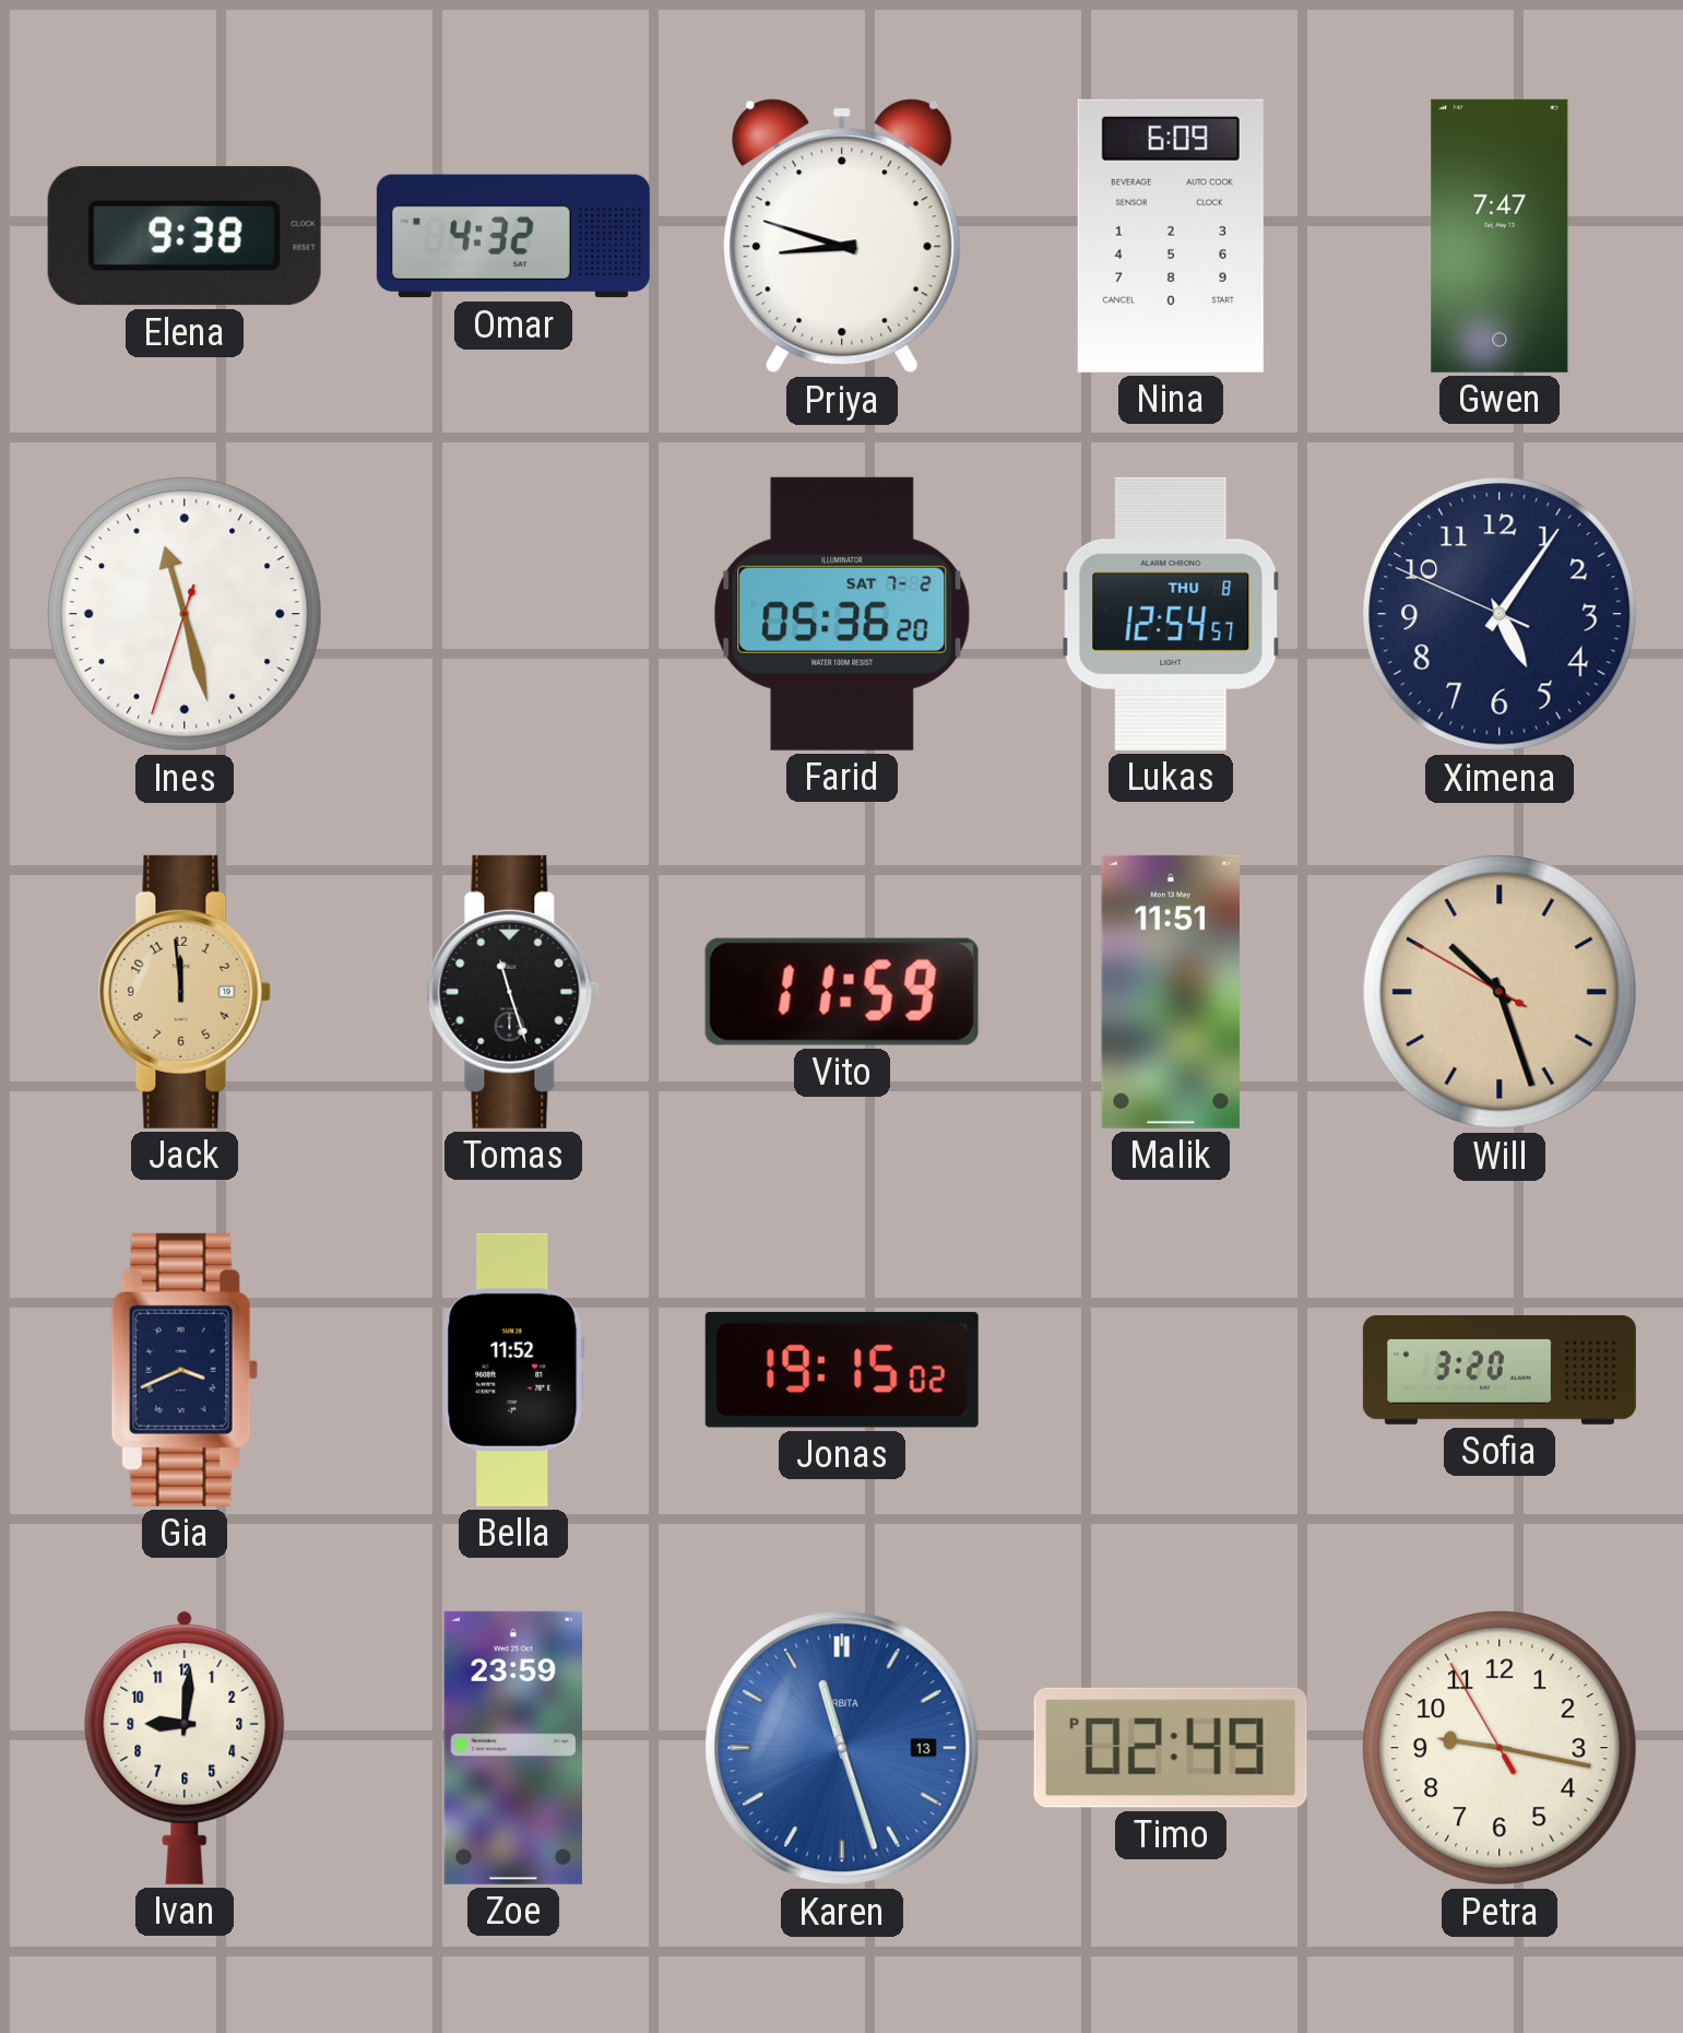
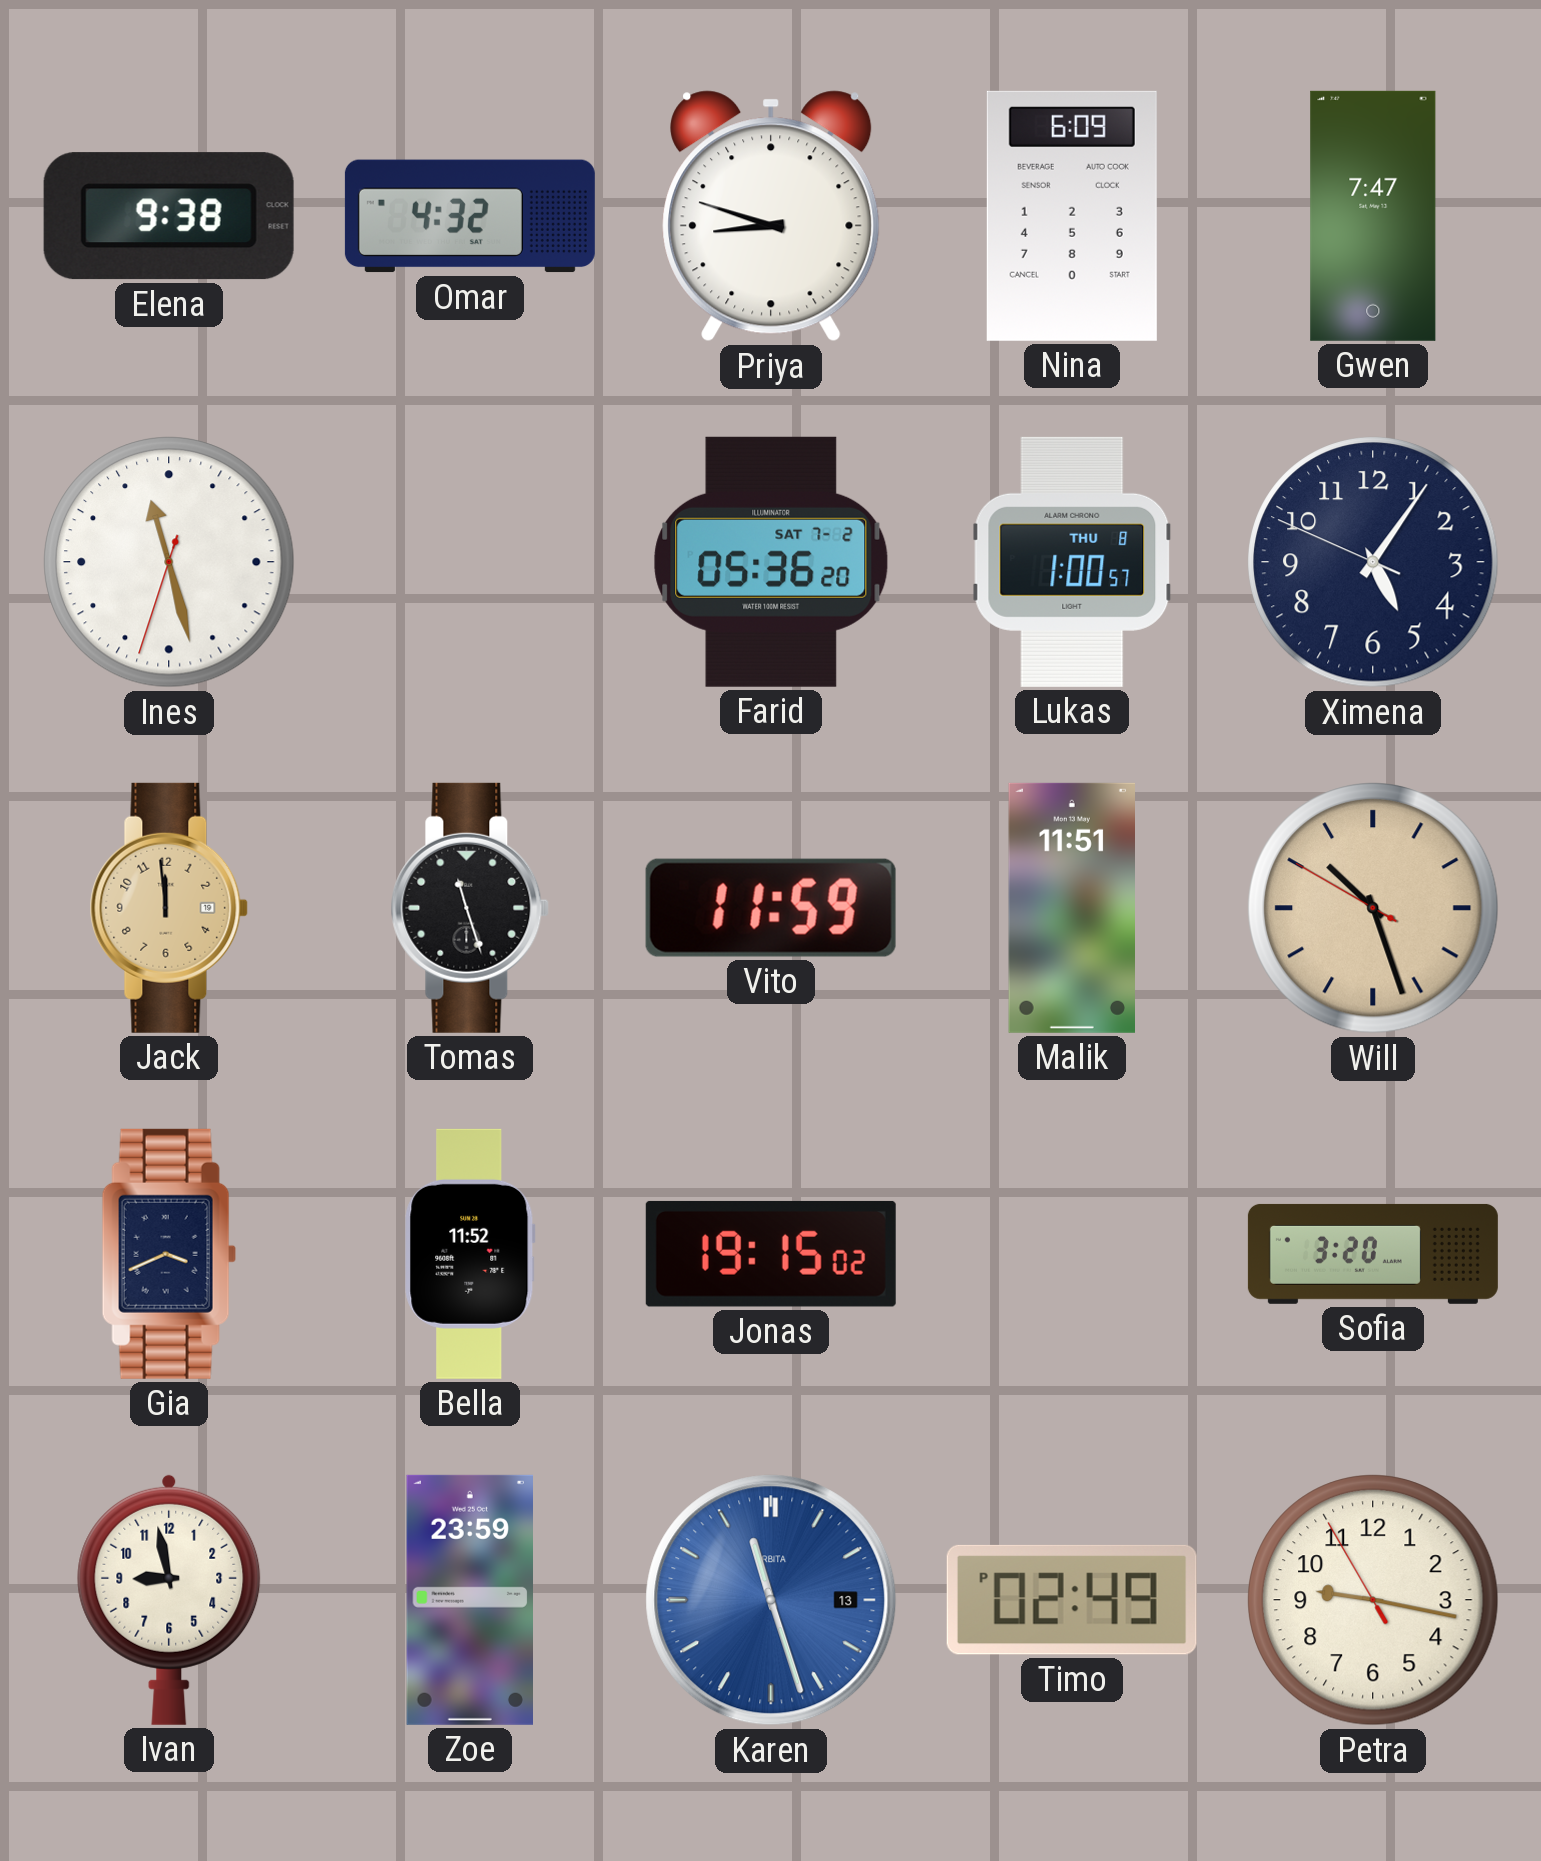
Lukas: 12:54 -> 1:00
Ivan: 9:01 -> 8:58
